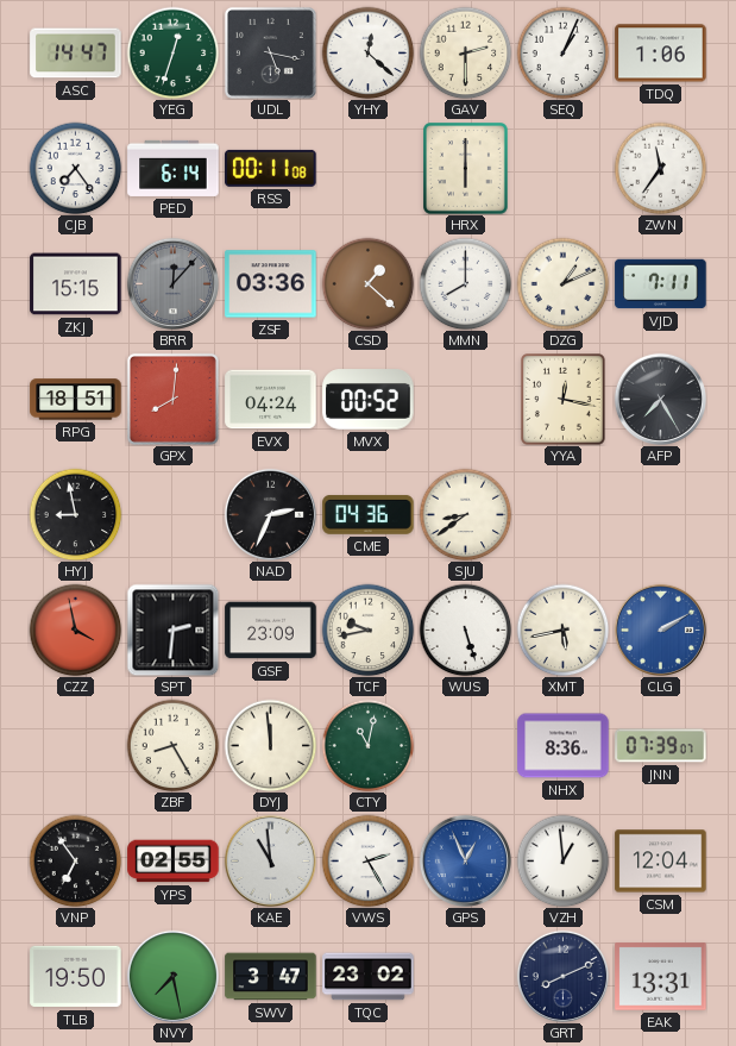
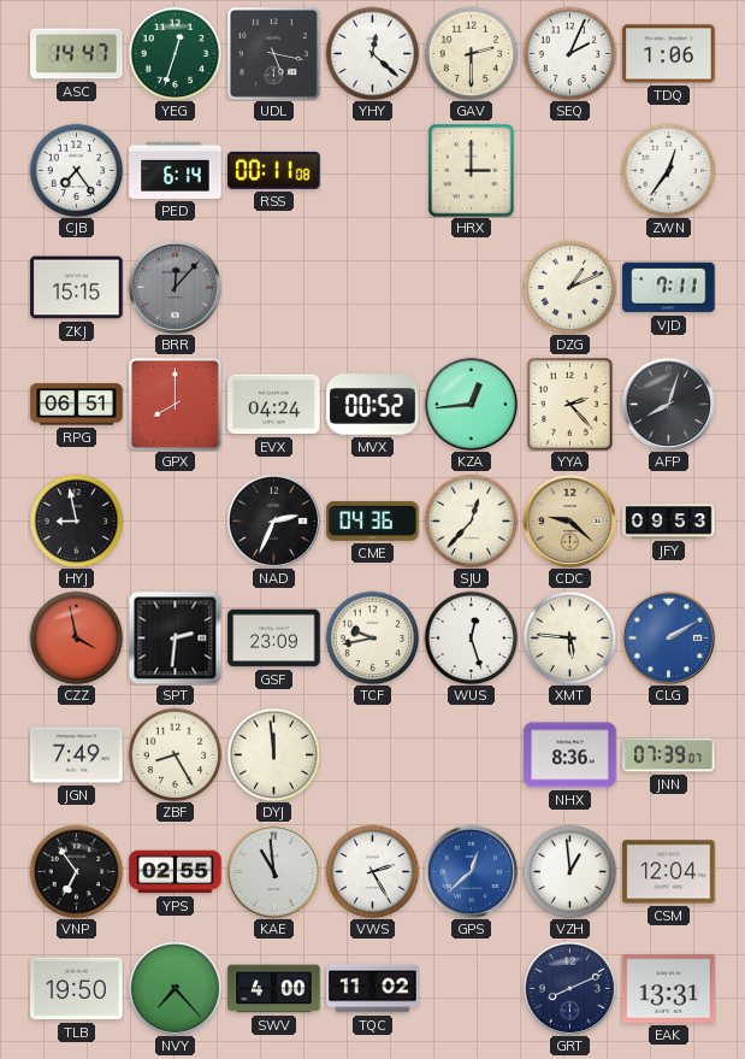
SEQ: 1:04 -> 2:04
HRX: 6:00 -> 3:00
ZWN: 11:36 -> 12:36
ZSF: 03:36 -> none
CSD: 1:22 -> none
MMN: 8:00 -> none
RPG: 18:51 -> 06:51
GPX: 8:01 -> 8:00
KZA: none -> 12:44
YYA: 12:17 -> 2:23
AFP: 7:25 -> 8:03
SJU: 8:39 -> 12:37
CDC: none -> 9:22
JFY: none -> 09:53
WUS: 5:27 -> 12:27
XMT: 5:43 -> 5:46
JGN: none -> 7:49
CTY: 11:02 -> none
GPS: 12:56 -> 12:38
NVY: 7:28 -> 7:23
SWV: 3:47 -> 4:00
TQC: 23:02 -> 11:02
